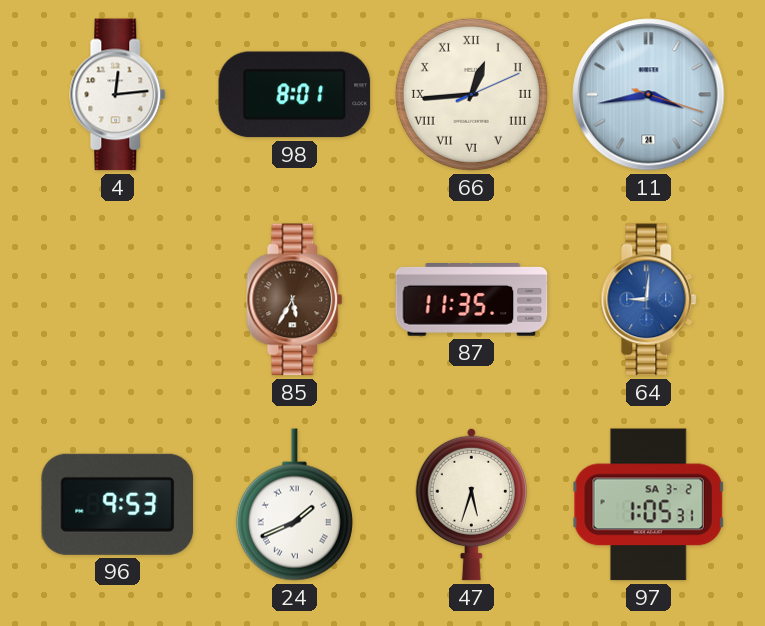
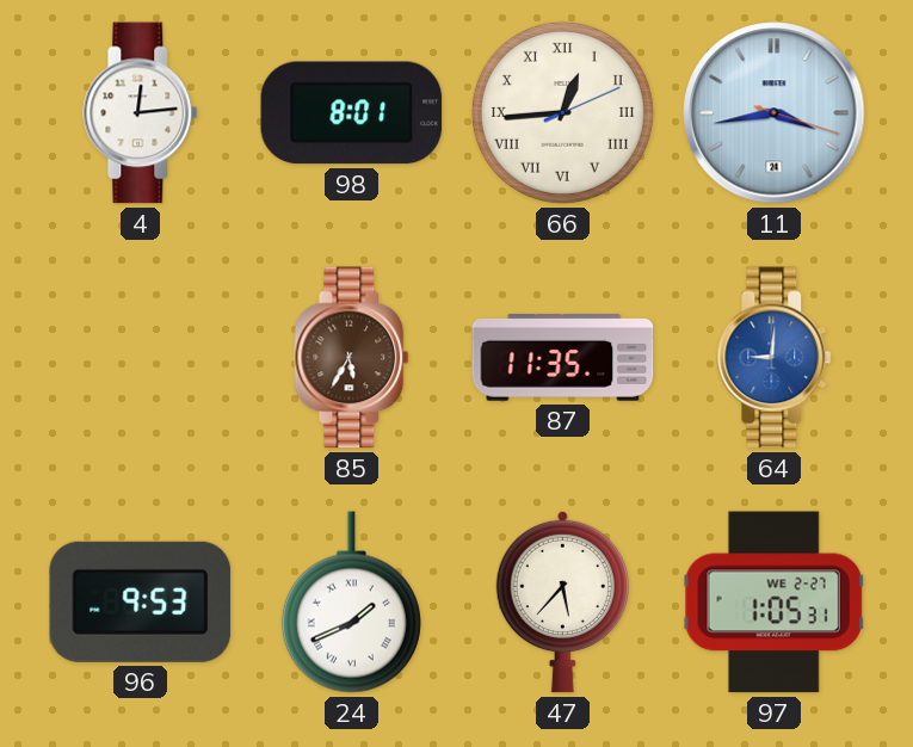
47: 5:33 -> 5:37
97 date: SA 3-2 -> WE 2-27
